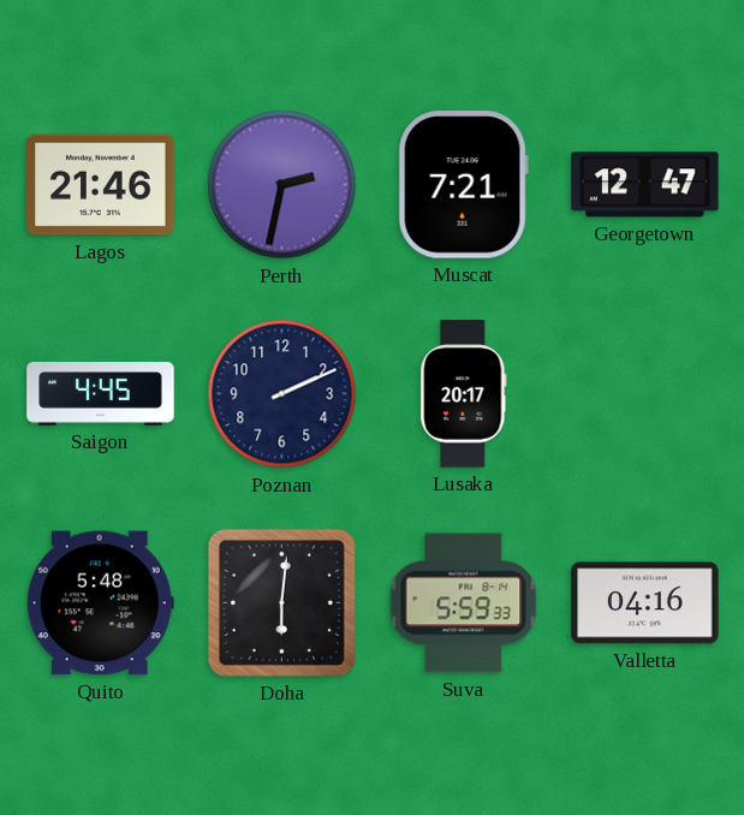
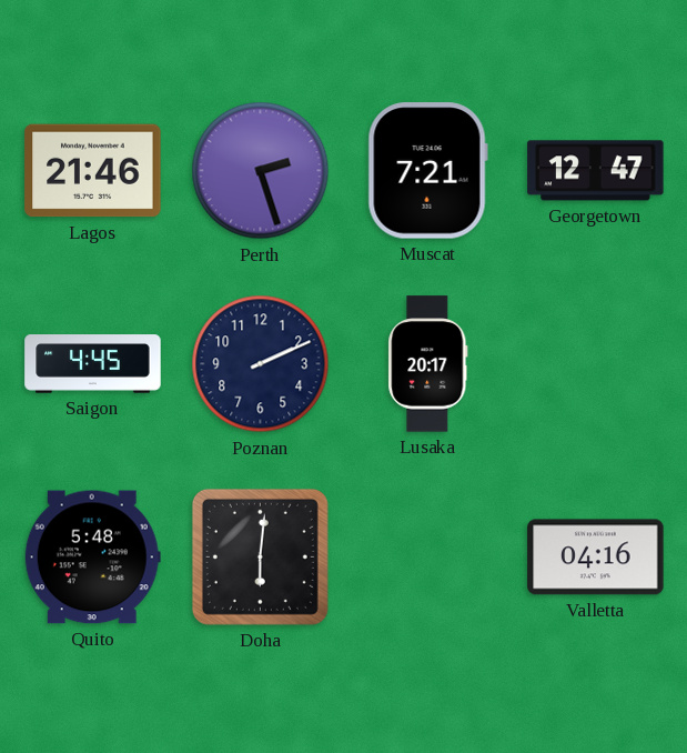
Perth: 2:32 -> 2:27
Suva: 5:59 -> none
